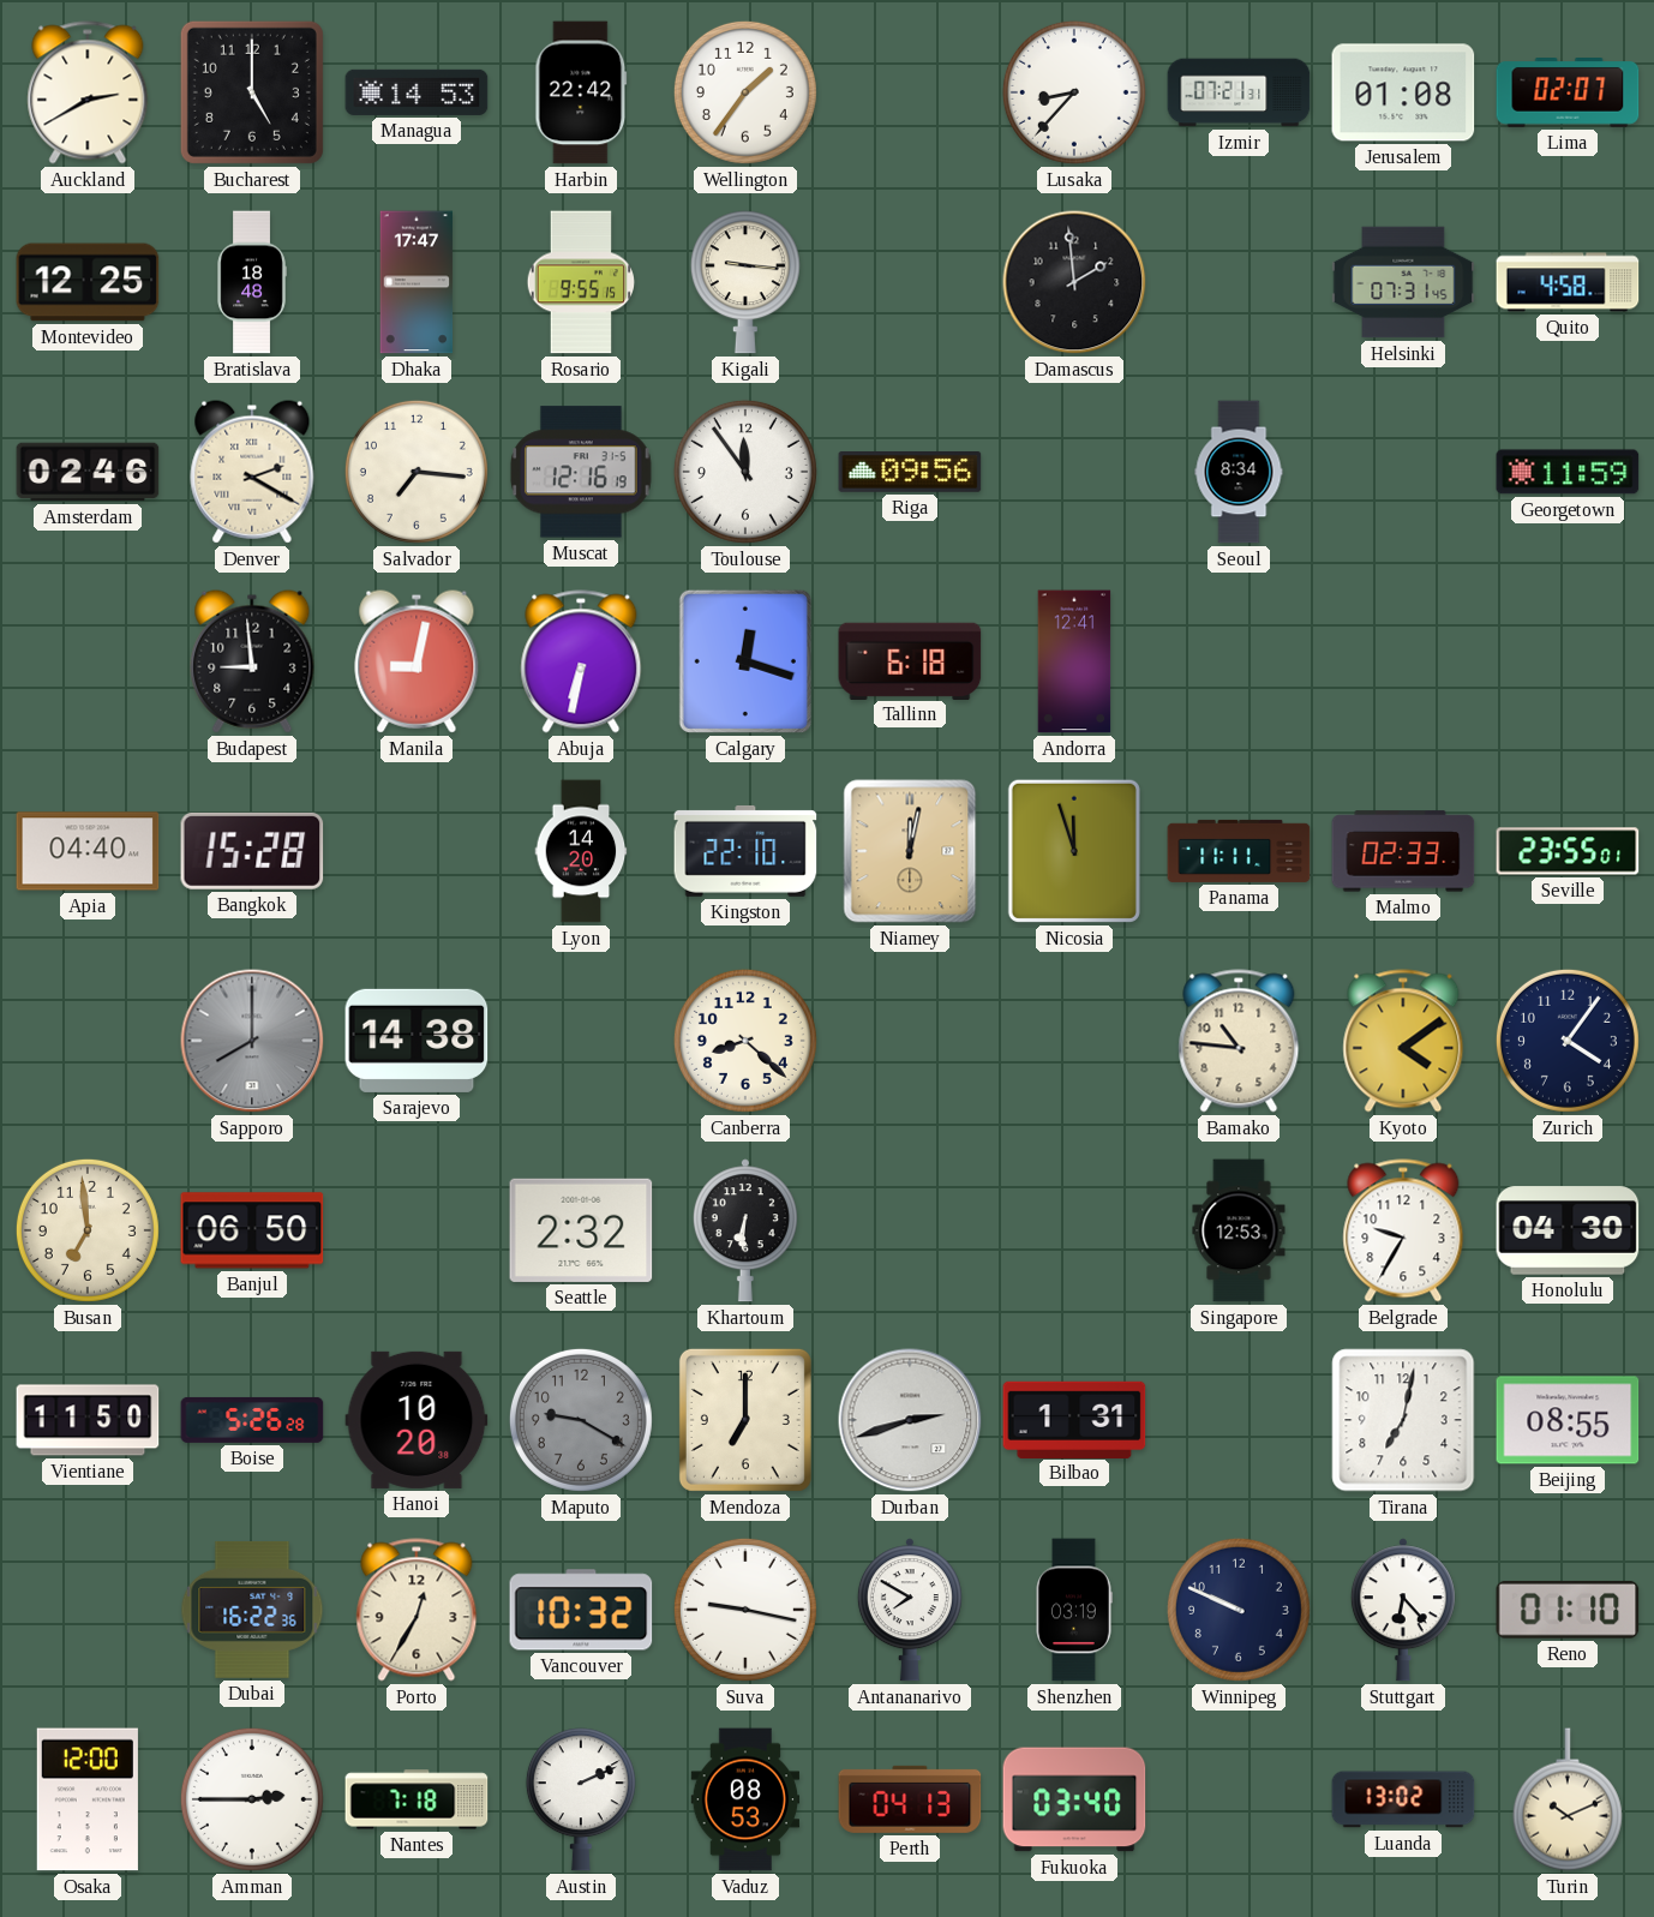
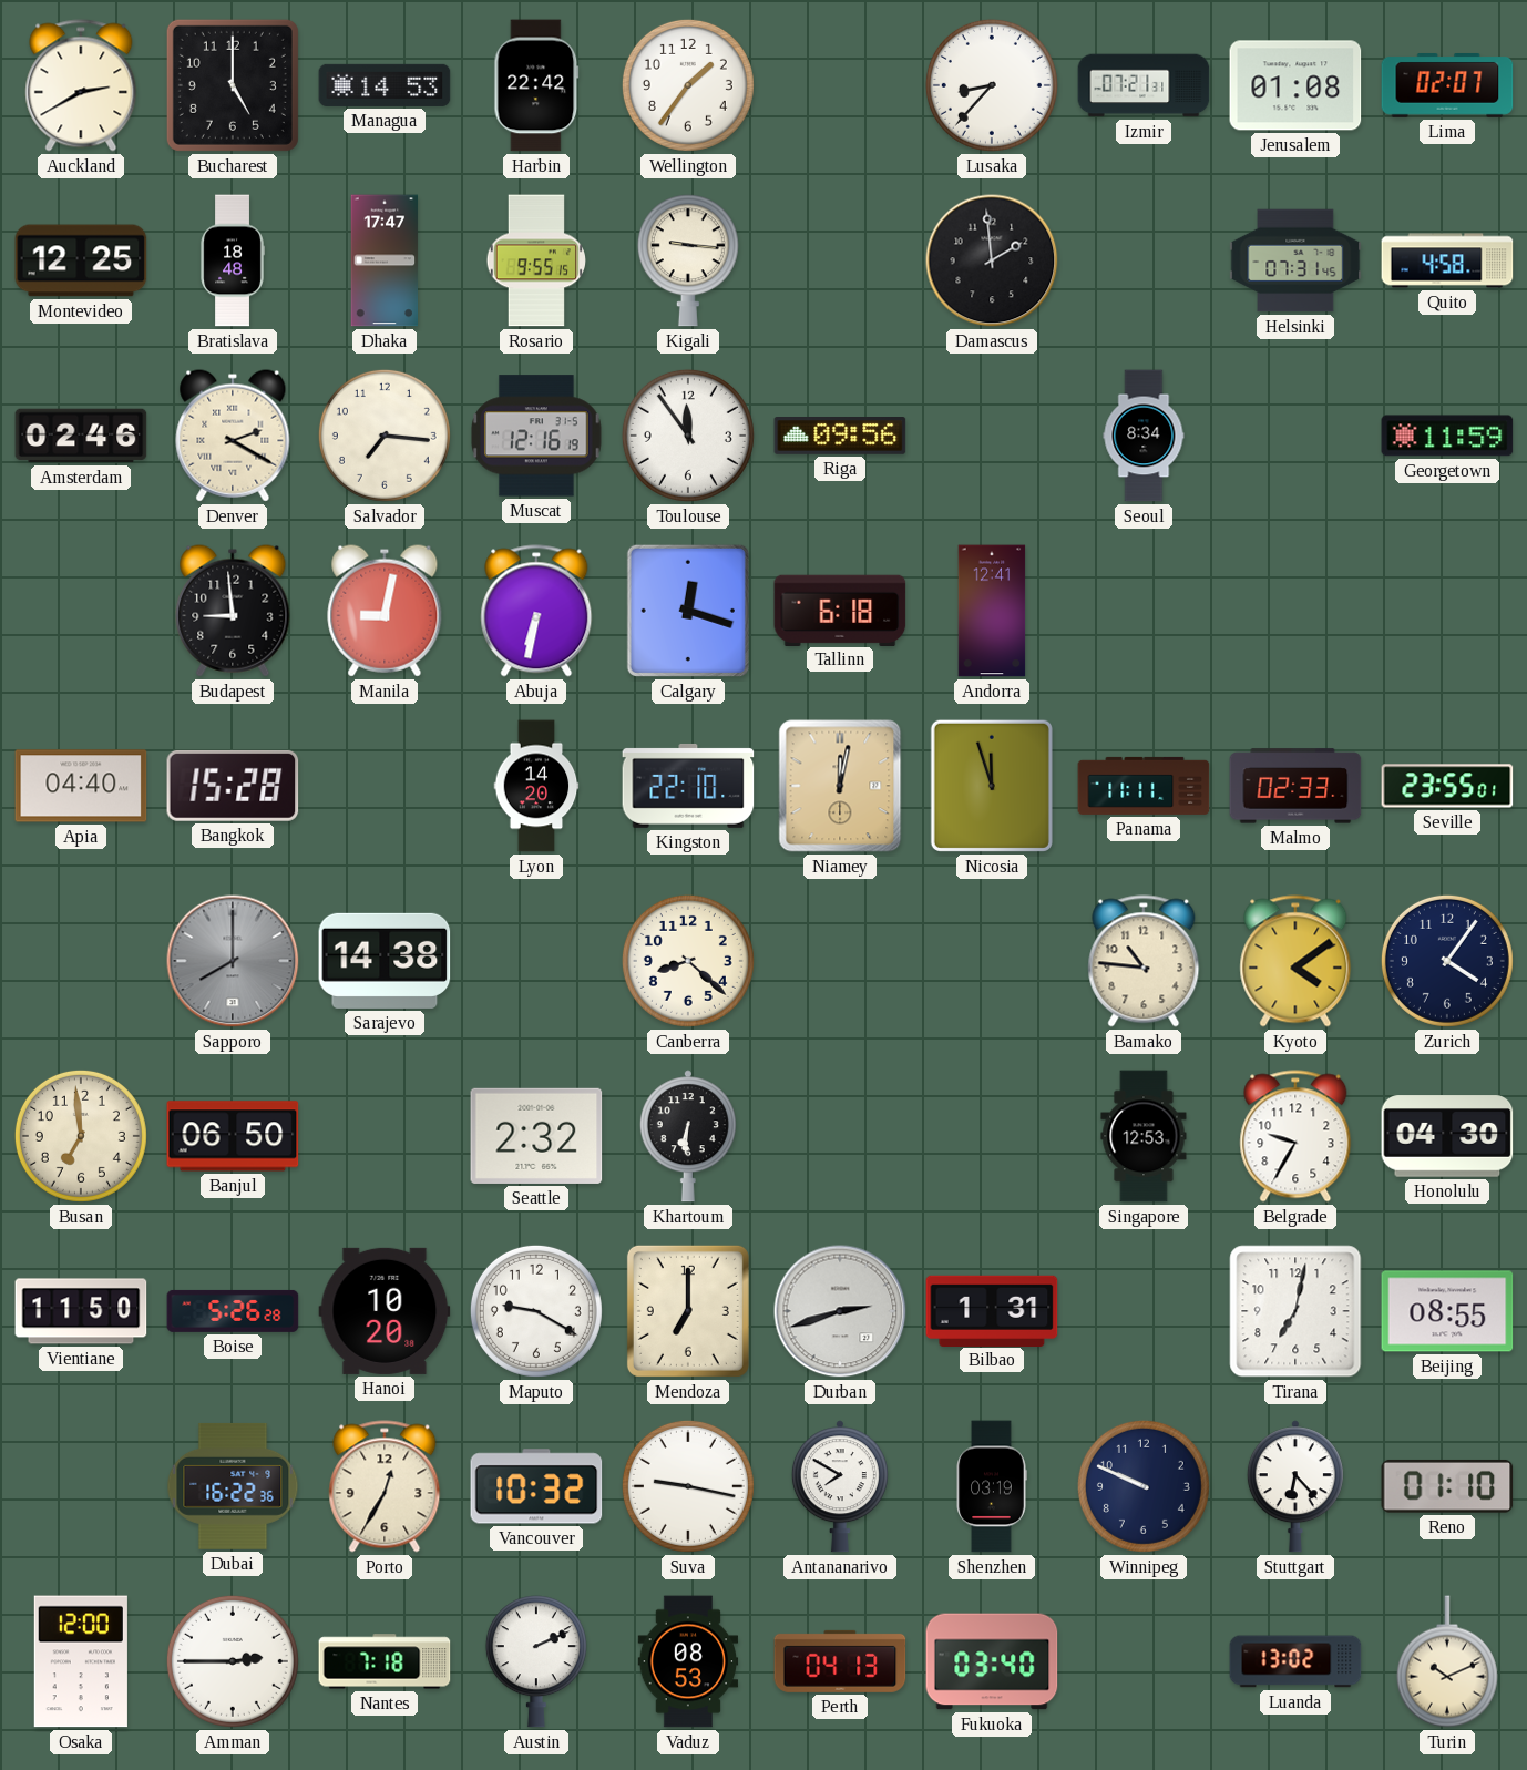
Maputo dial: grey -> white
